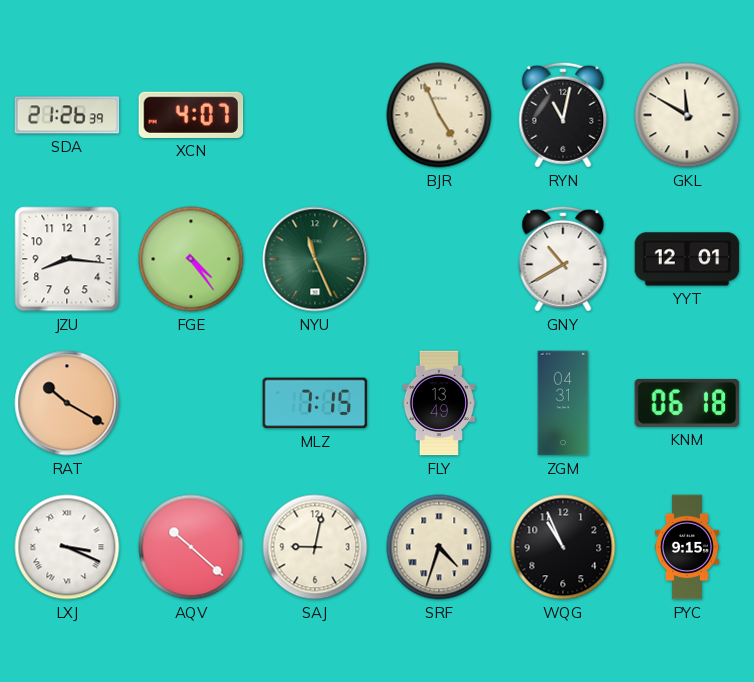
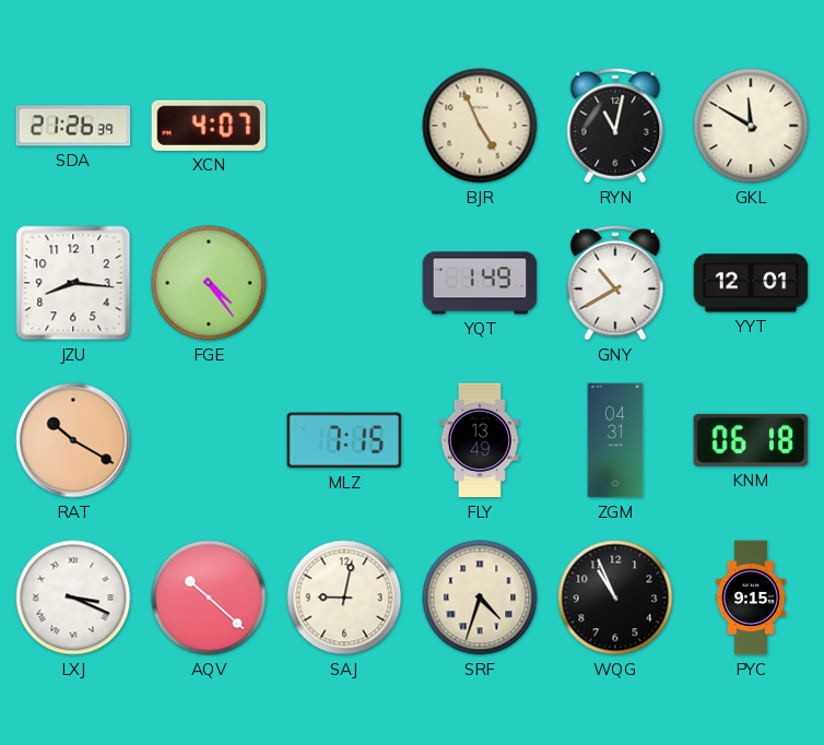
NYU: 11:26 -> none
YQT: none -> 1:49
